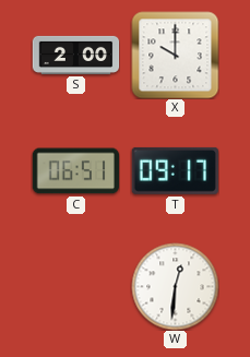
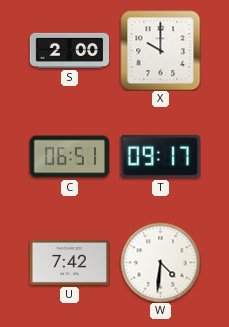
U: none -> 7:42
W: 12:31 -> 4:31
